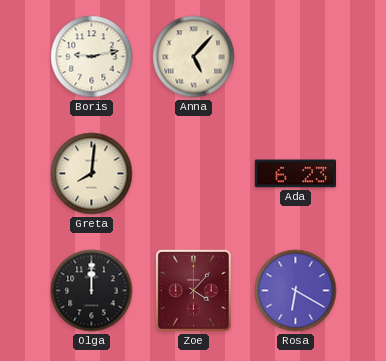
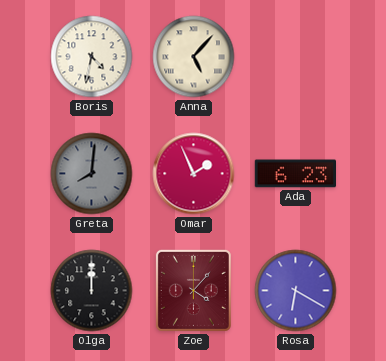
Boris: 9:13 -> 4:32
Greta dial: cream -> grey
Omar: none -> 1:56
